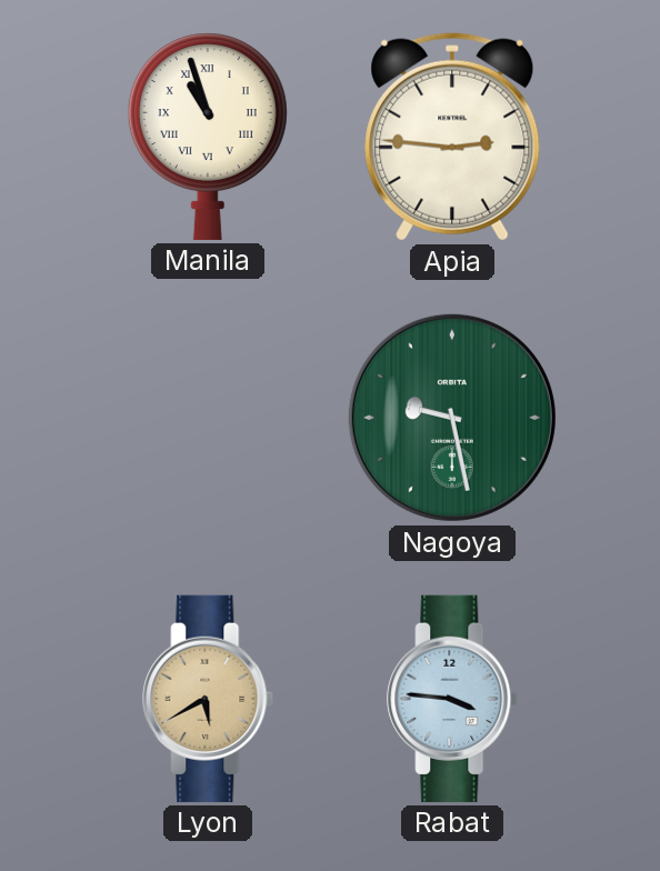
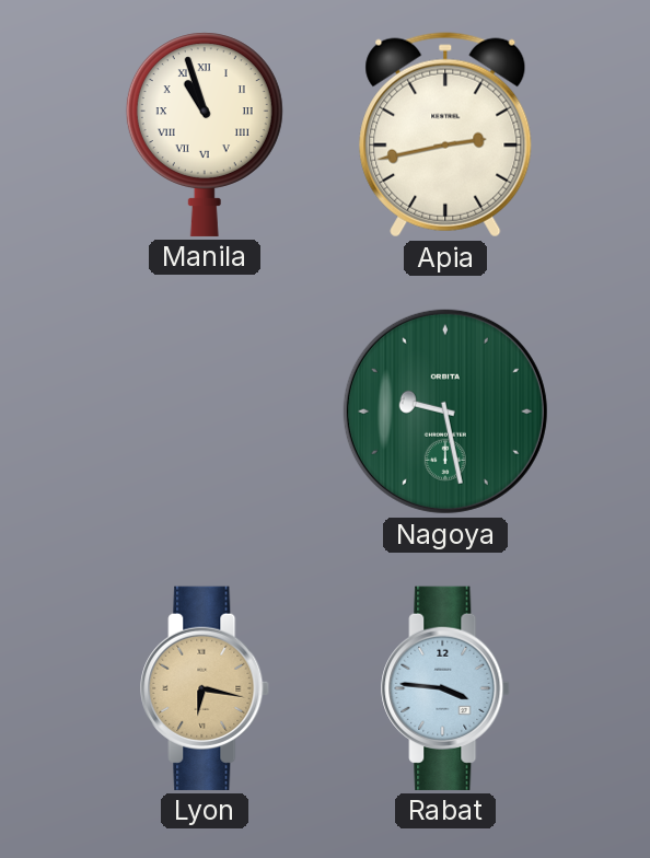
Apia: 2:46 -> 2:43
Lyon: 5:40 -> 6:17
